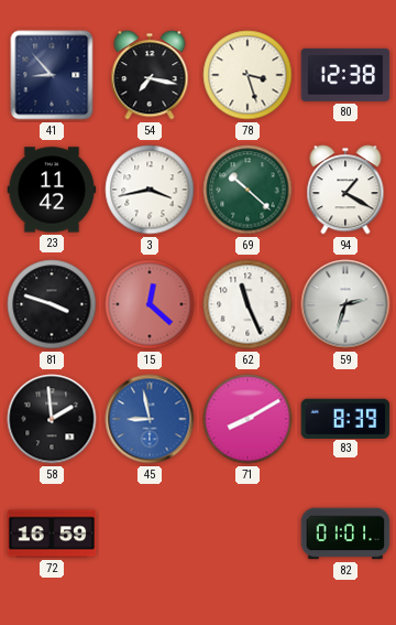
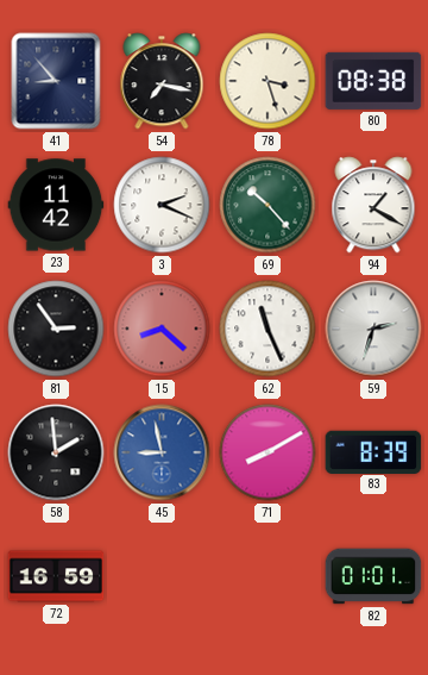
80: 12:38 -> 08:38
3: 3:43 -> 2:19
69: 10:22 -> 10:23
81: 3:48 -> 2:54
15: 12:22 -> 8:22
